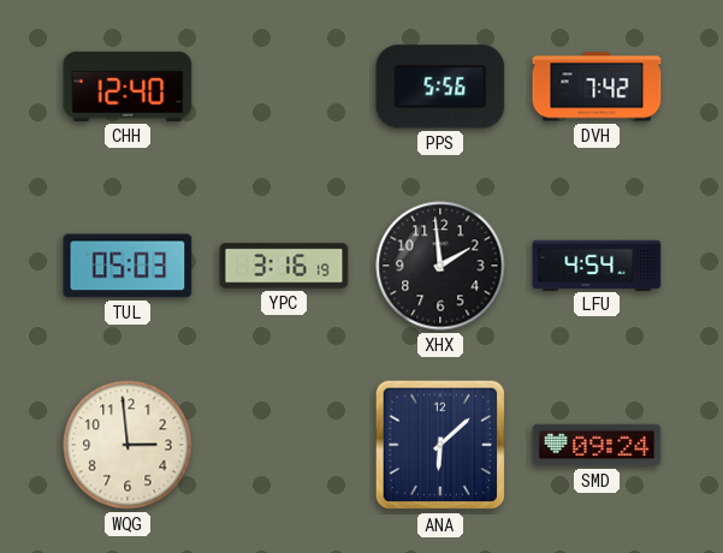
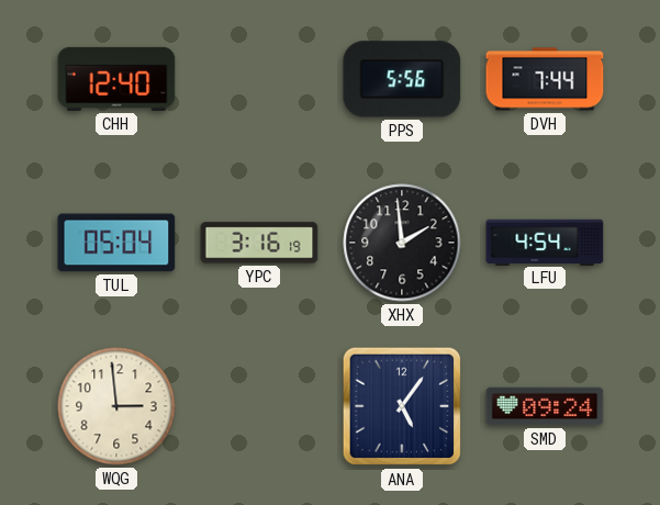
DVH: 7:42 -> 7:44
TUL: 05:03 -> 05:04
ANA: 6:08 -> 5:06
